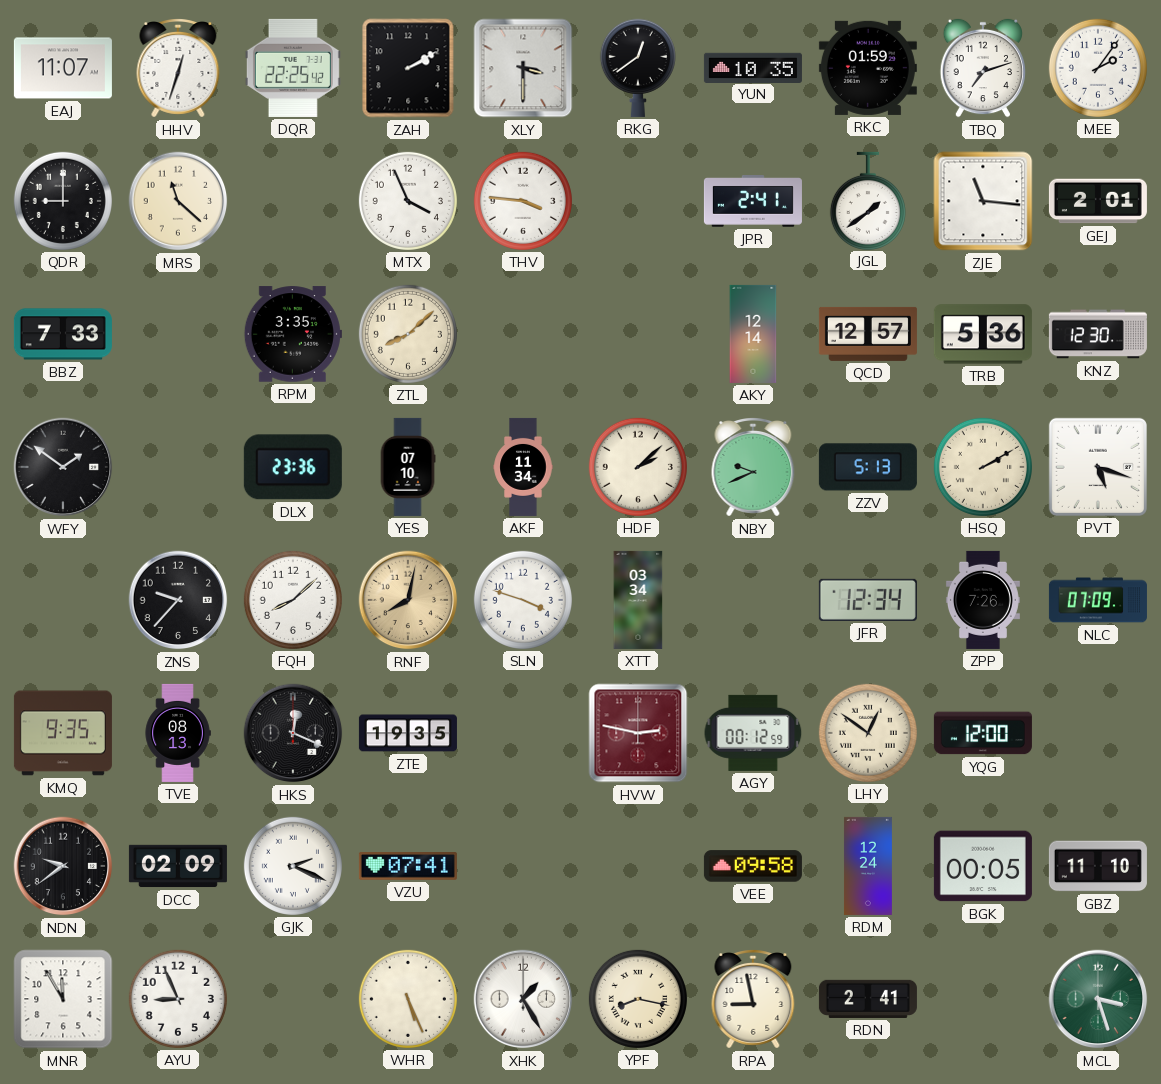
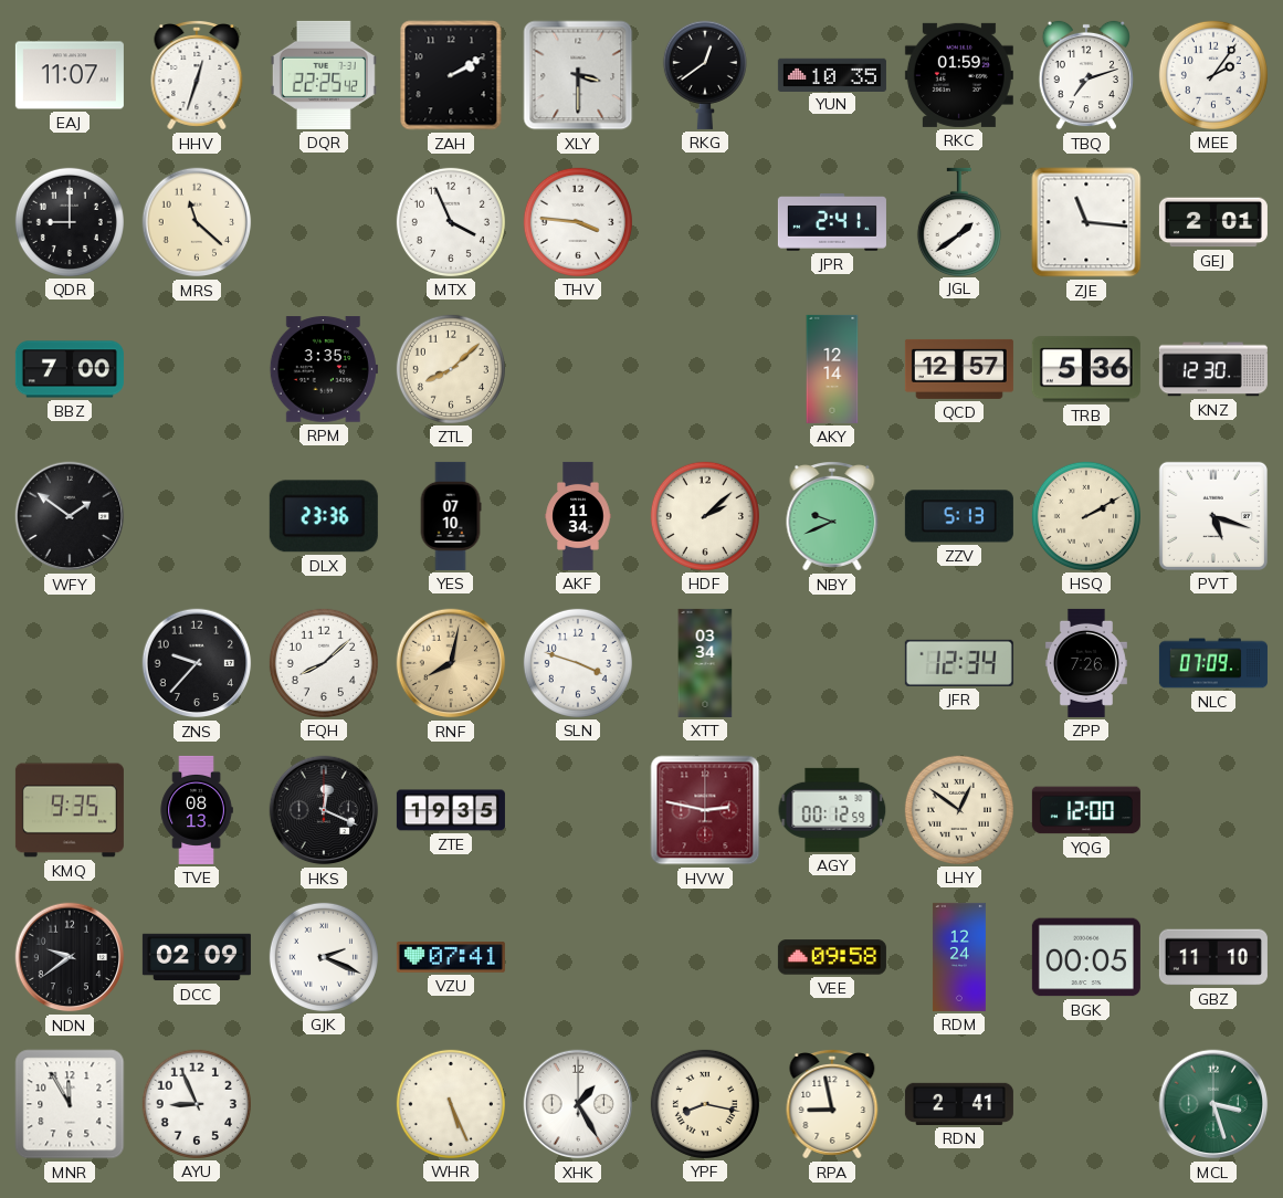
BBZ: 7:33 -> 7:00
